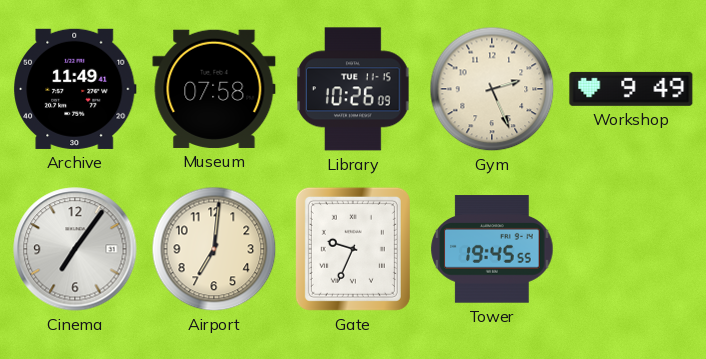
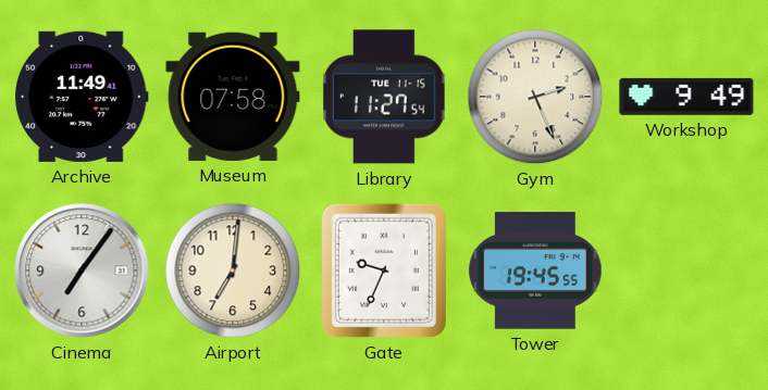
Library: 10:26 -> 11:27
